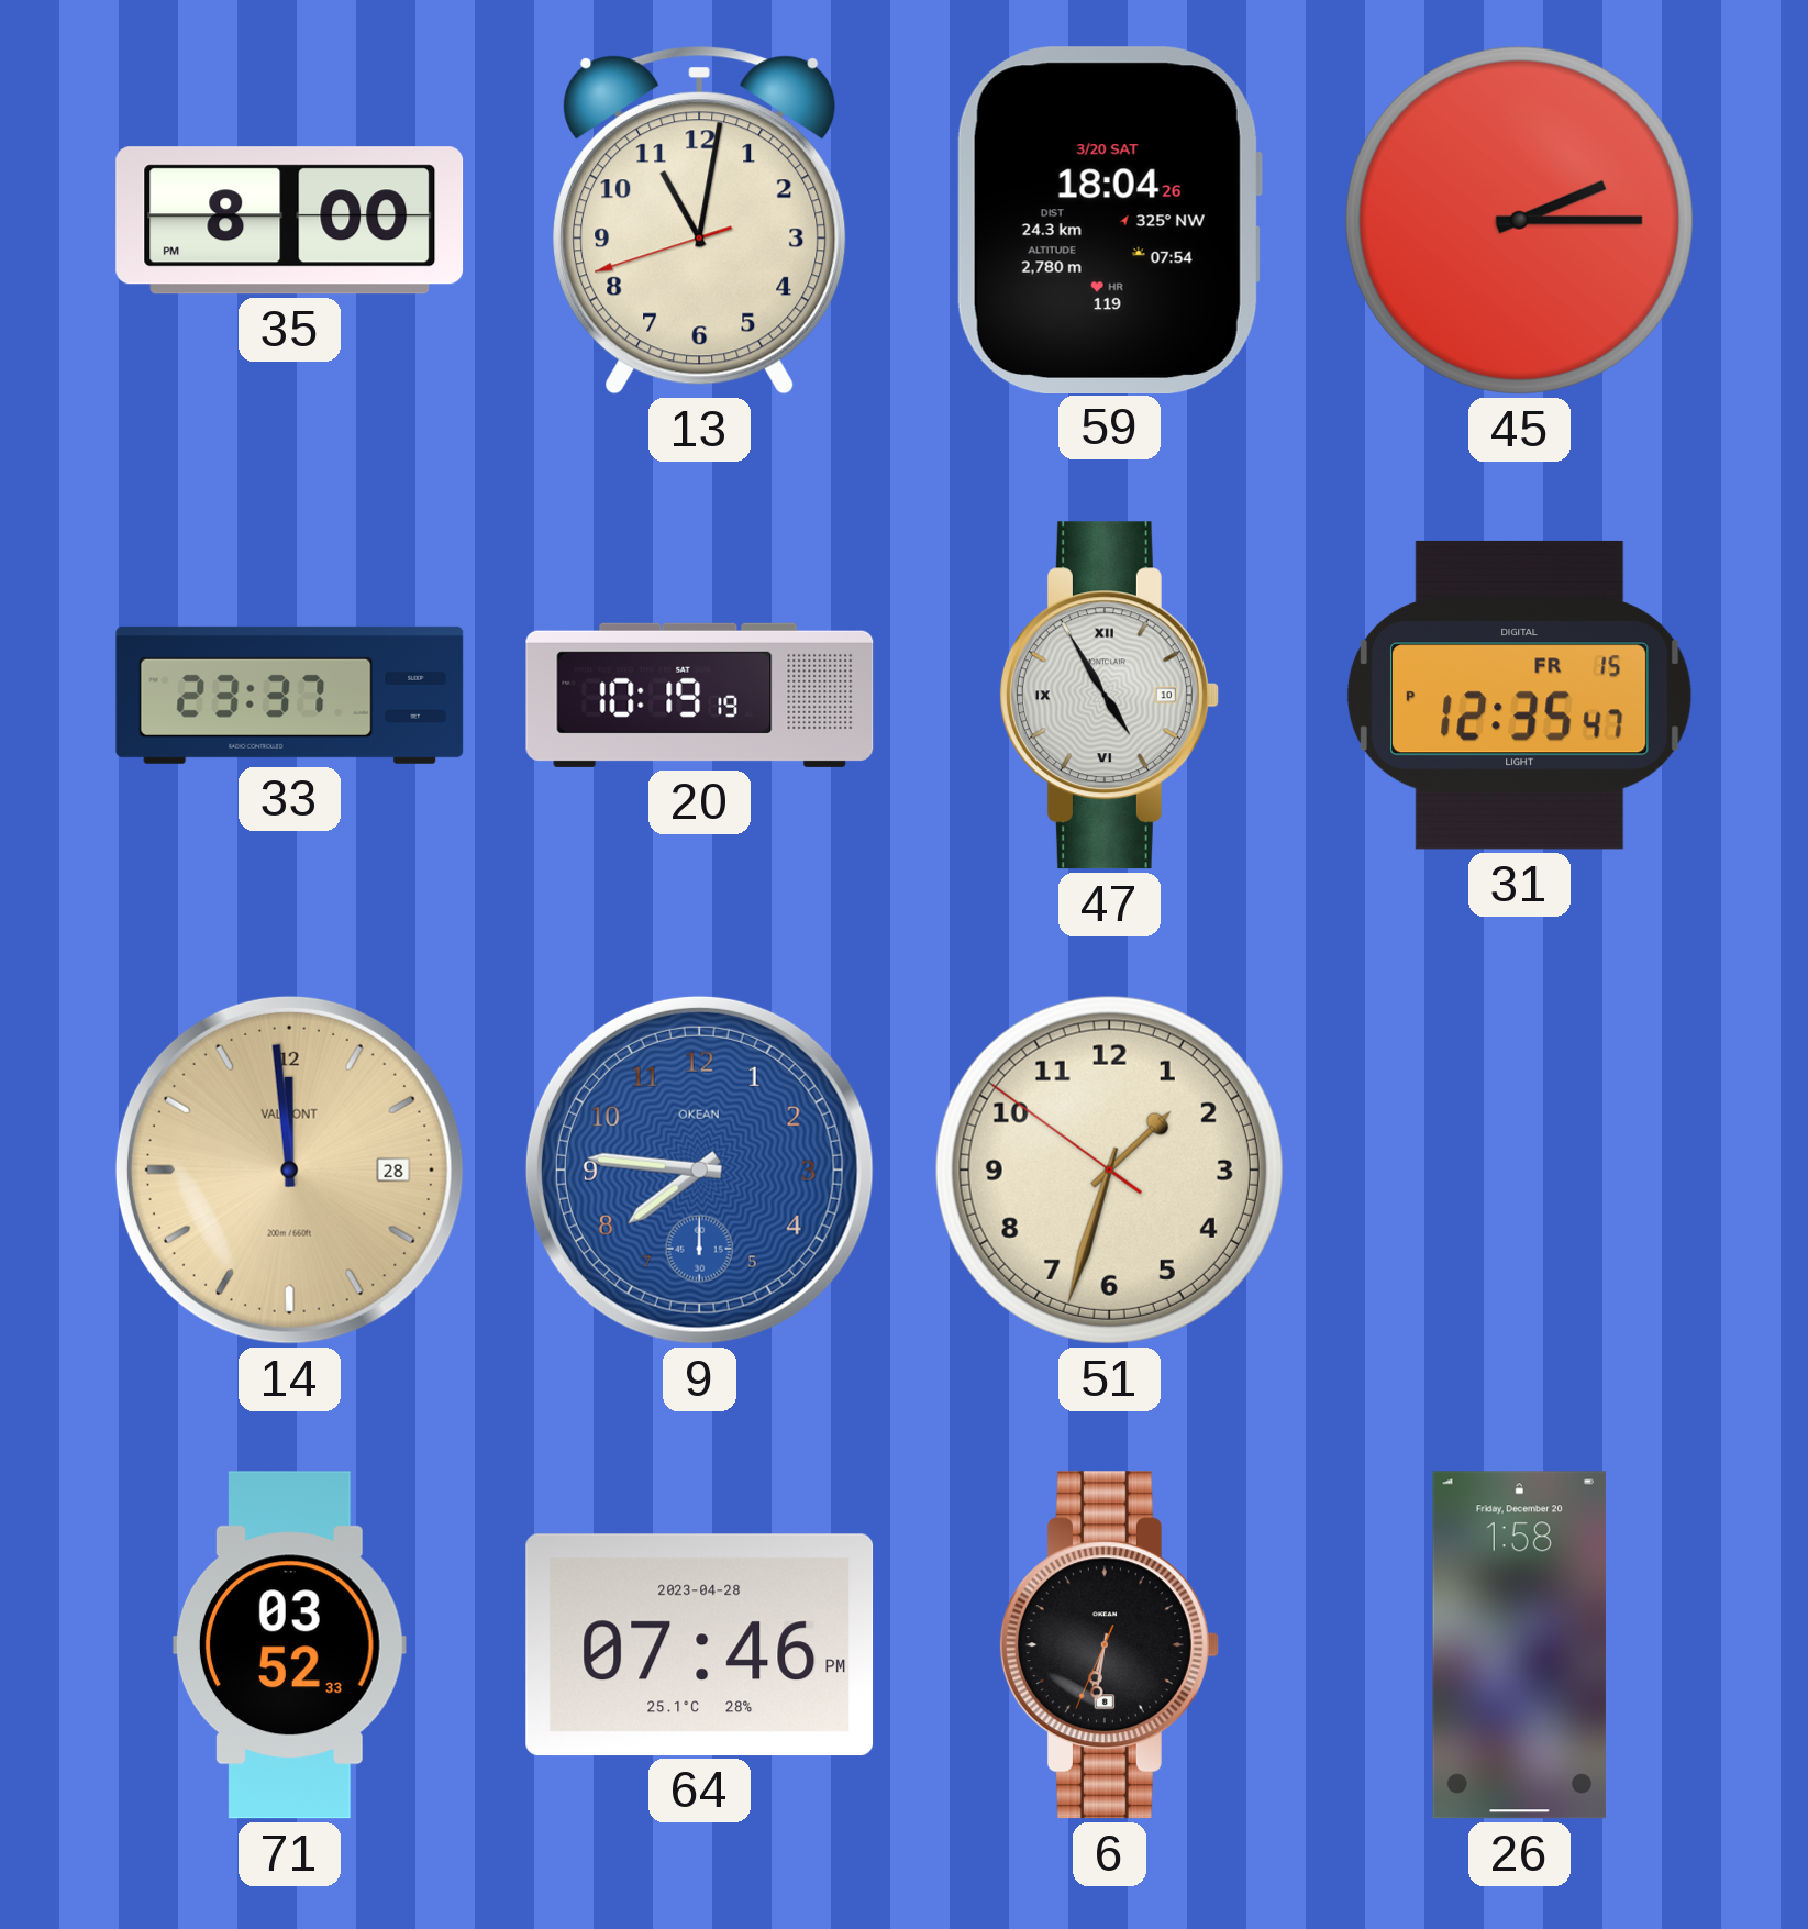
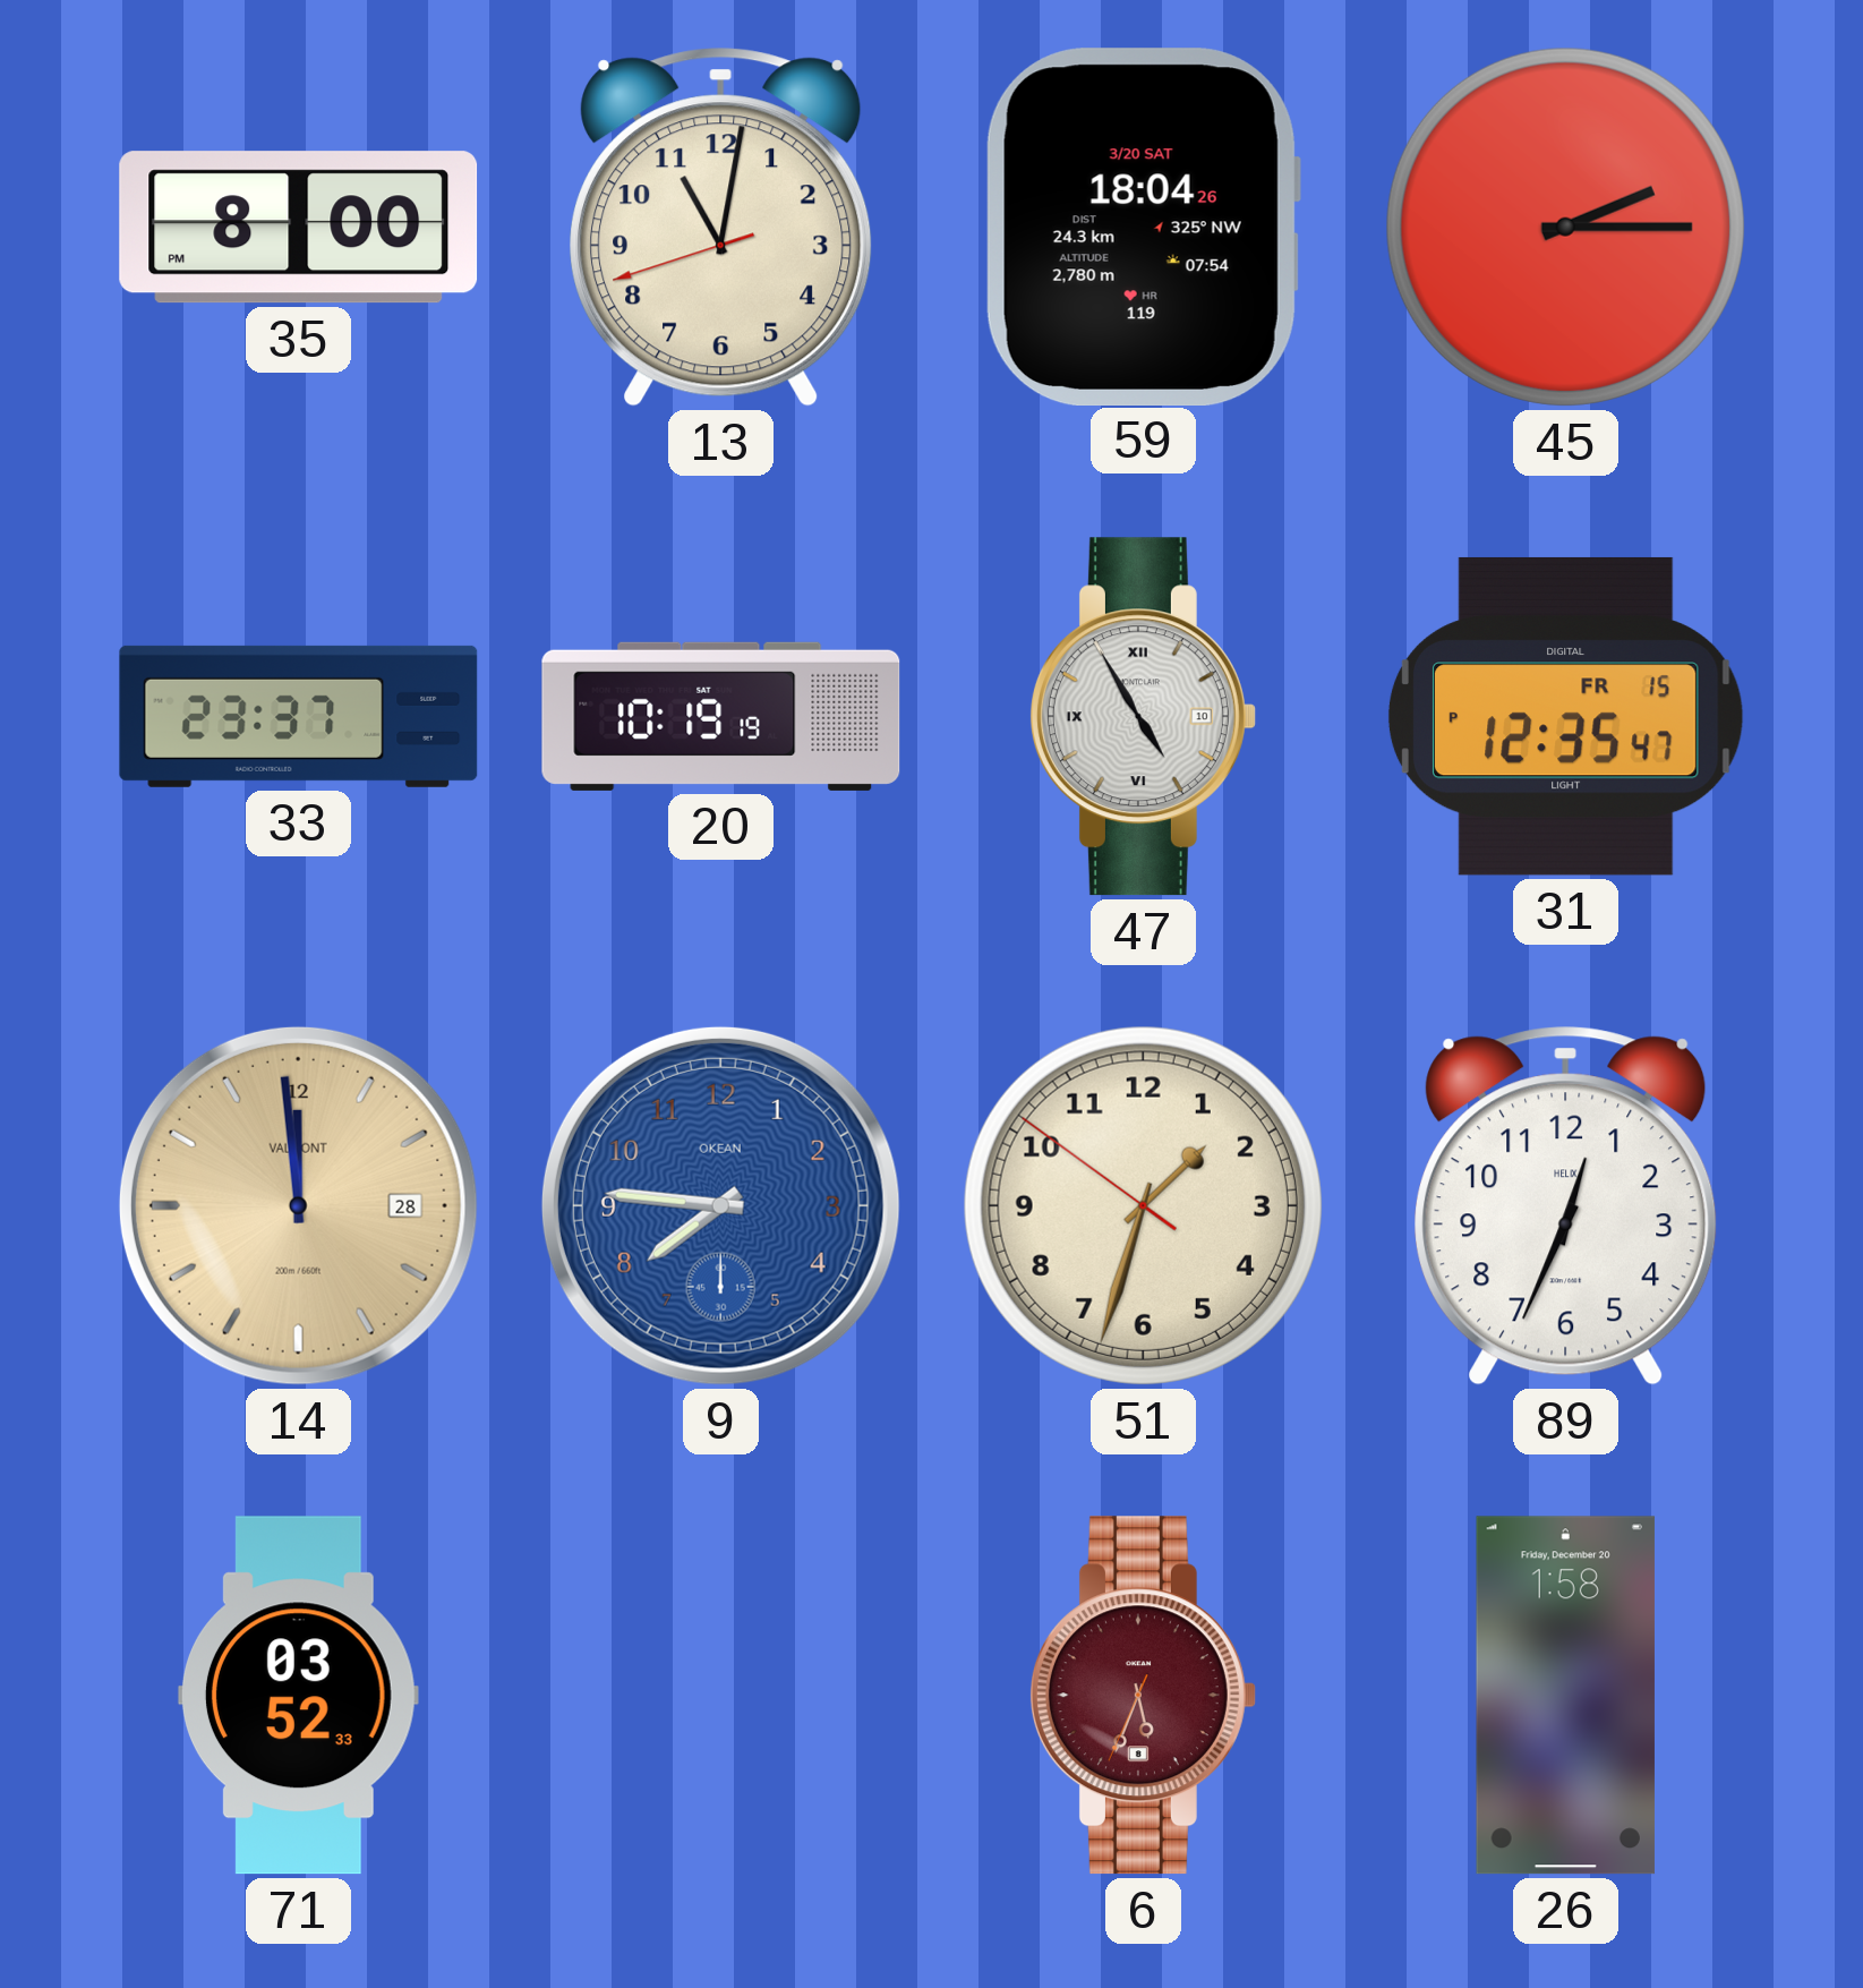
89: none -> 12:34
64: 07:46 -> none
6: 6:31 -> 5:33
6 dial: black -> burgundy
